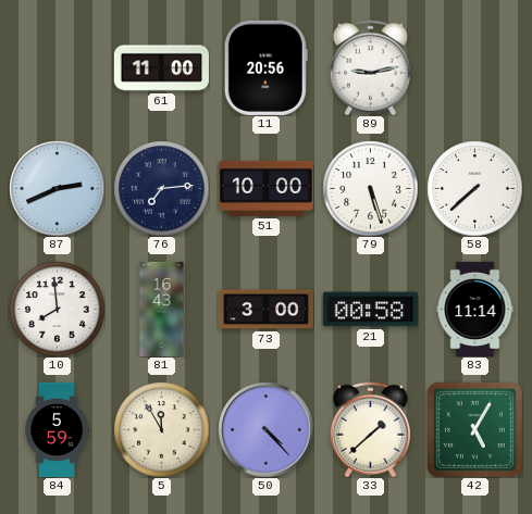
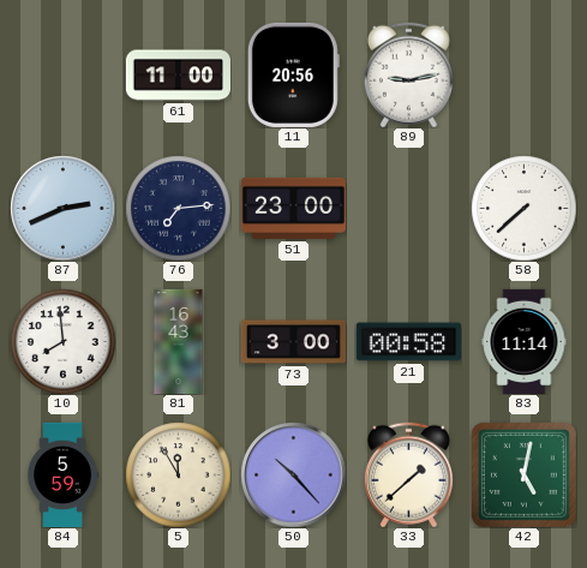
51: 10:00 -> 23:00
79: 5:27 -> none
50: 4:23 -> 10:23
42: 5:05 -> 5:02
